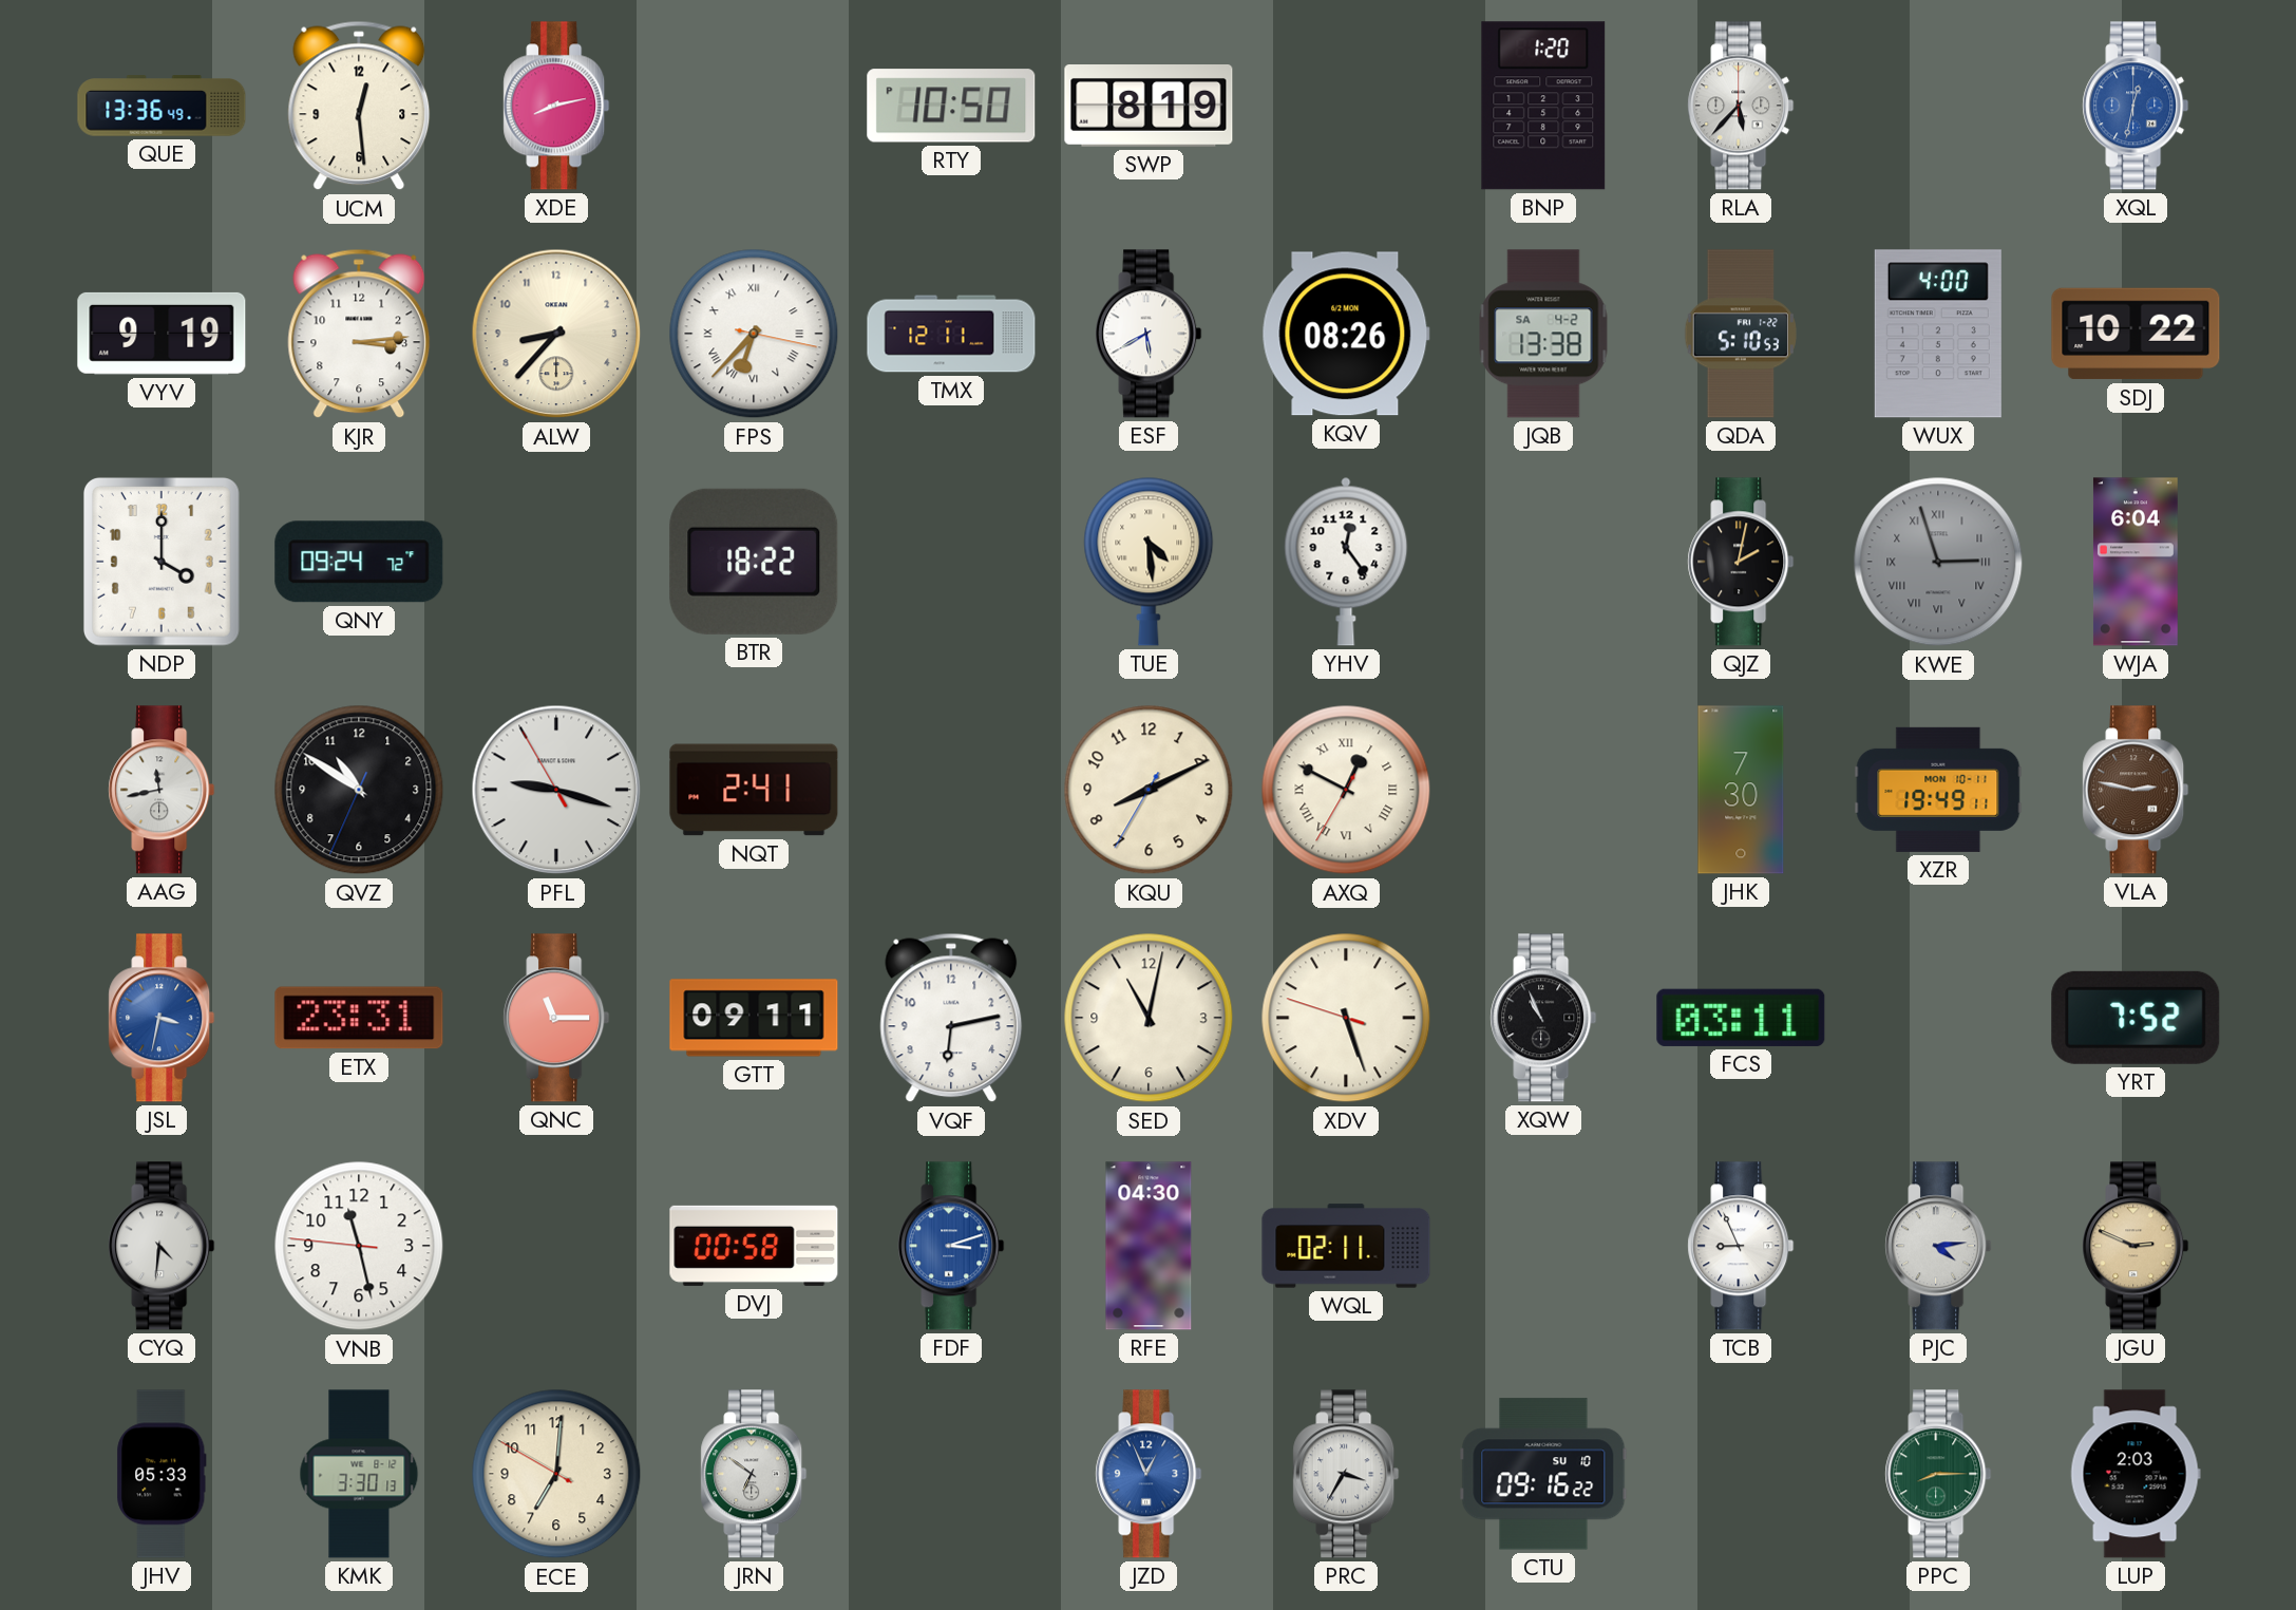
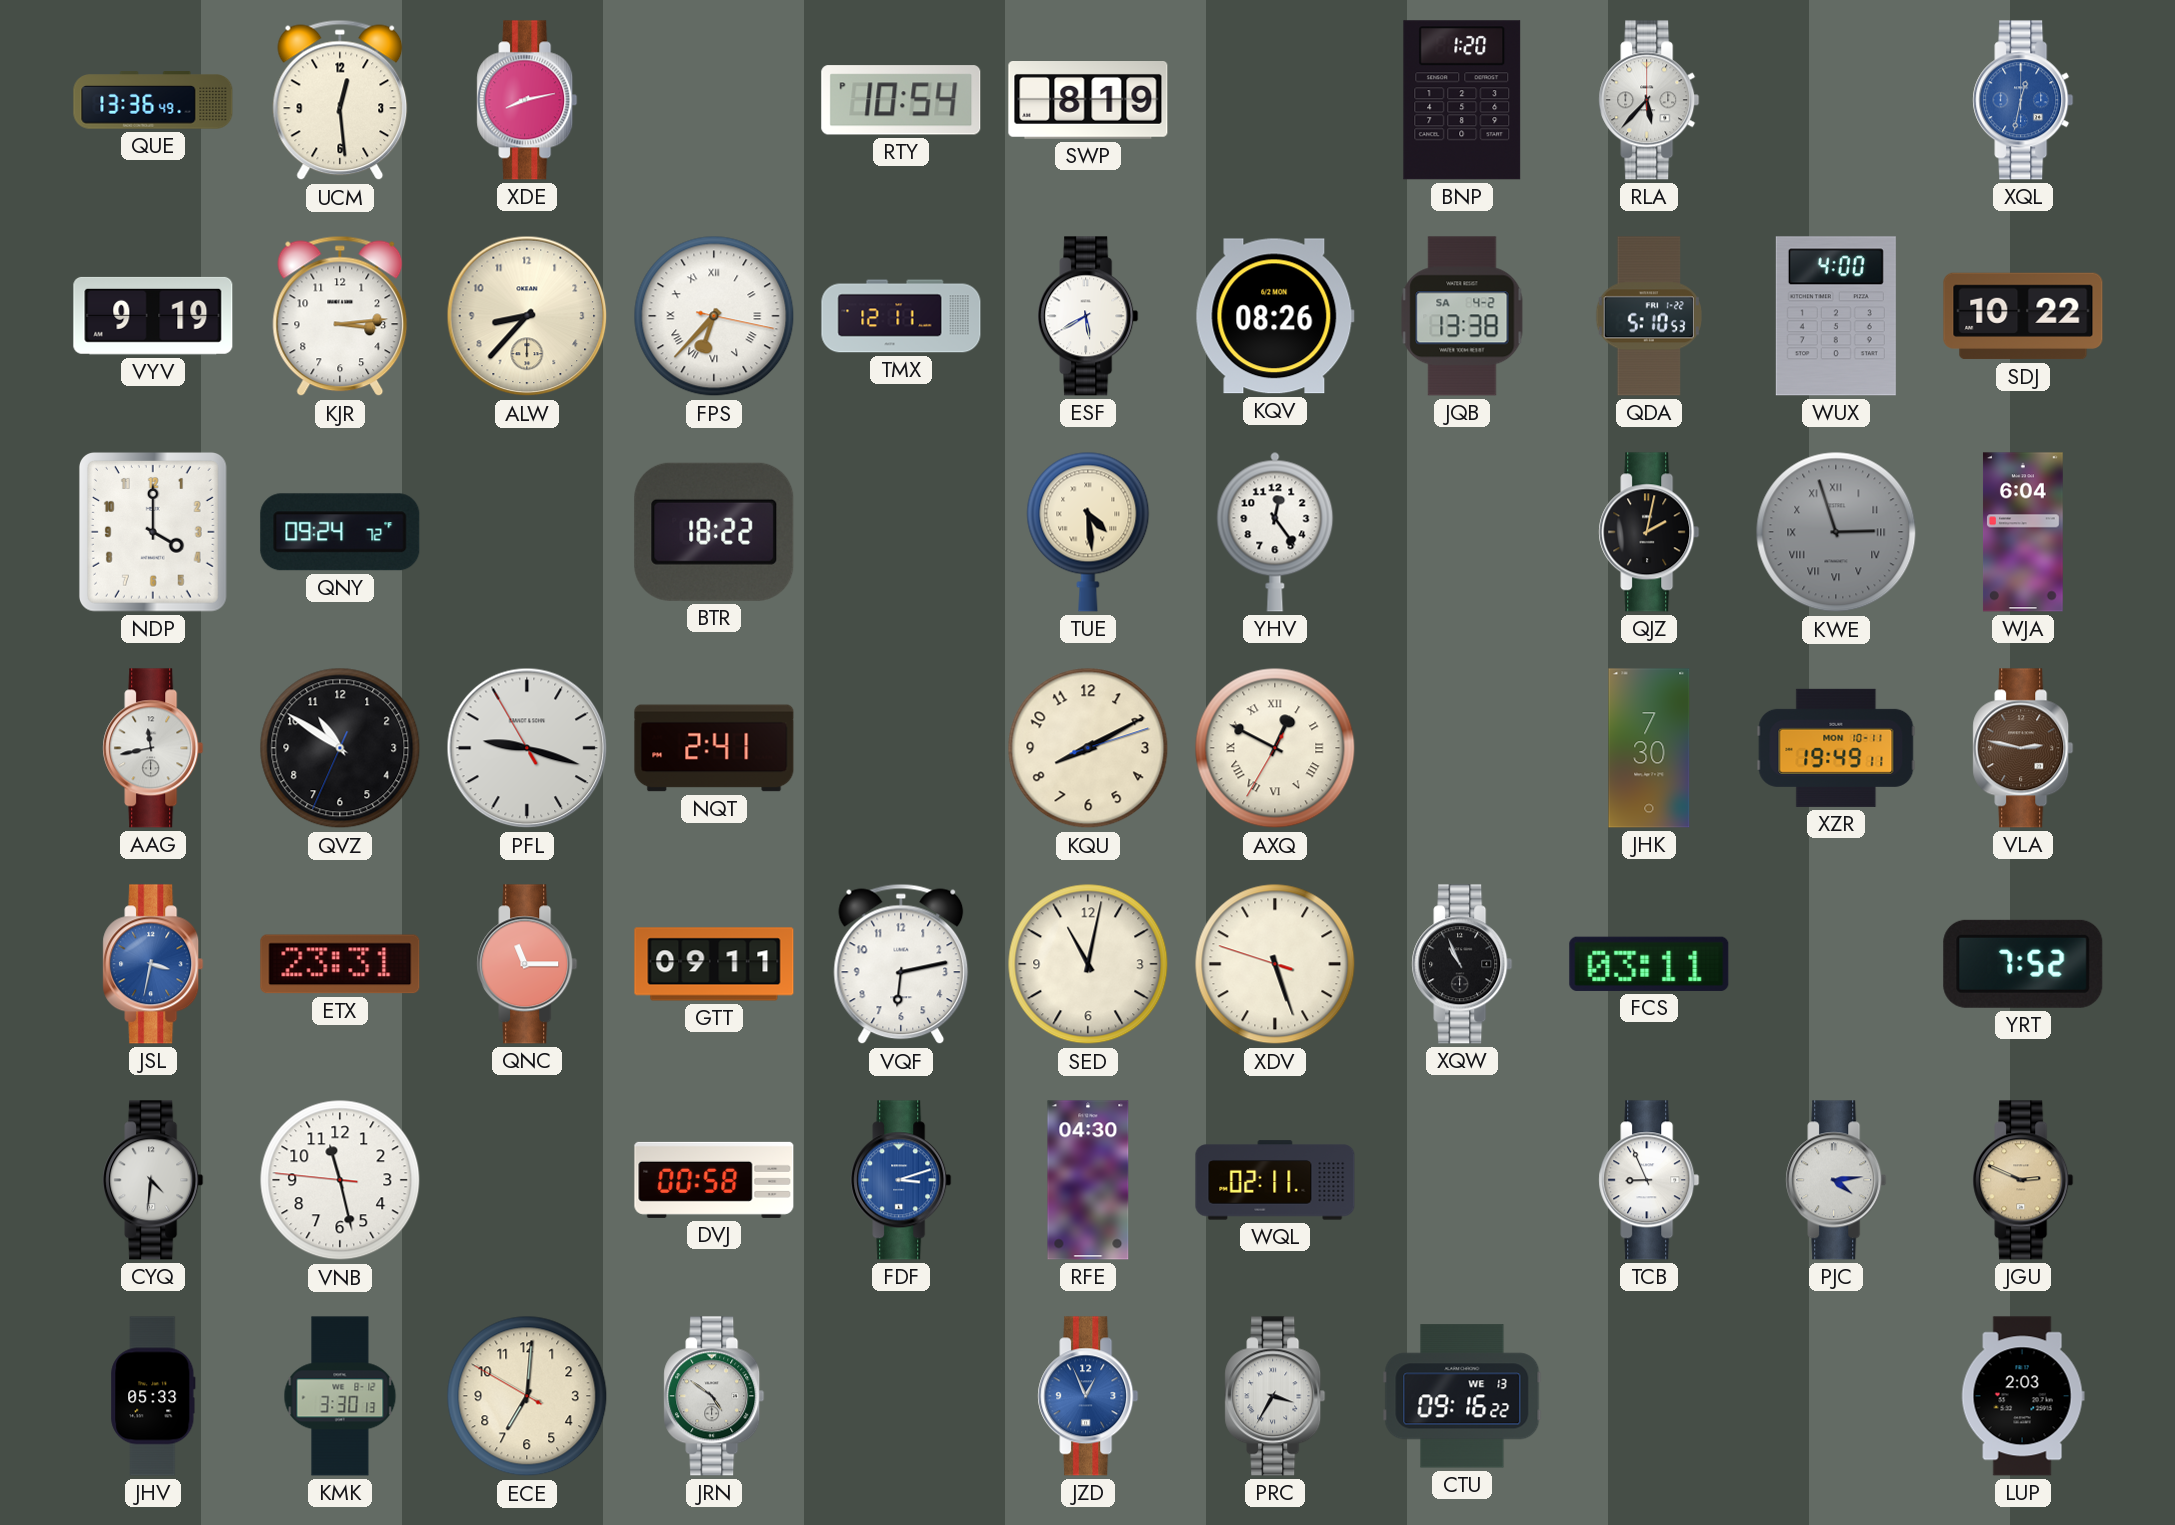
RTY: 10:50 -> 10:54
KQU: 8:10:35 -> 8:10:12
JRN: 6:51 -> 4:51
CTU date: SU 10 -> WE 13
PPC: 8:15 -> none
